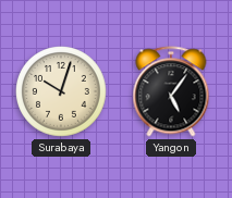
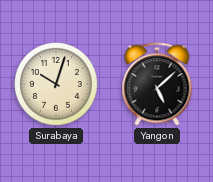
Yangon: 5:06 -> 5:08
